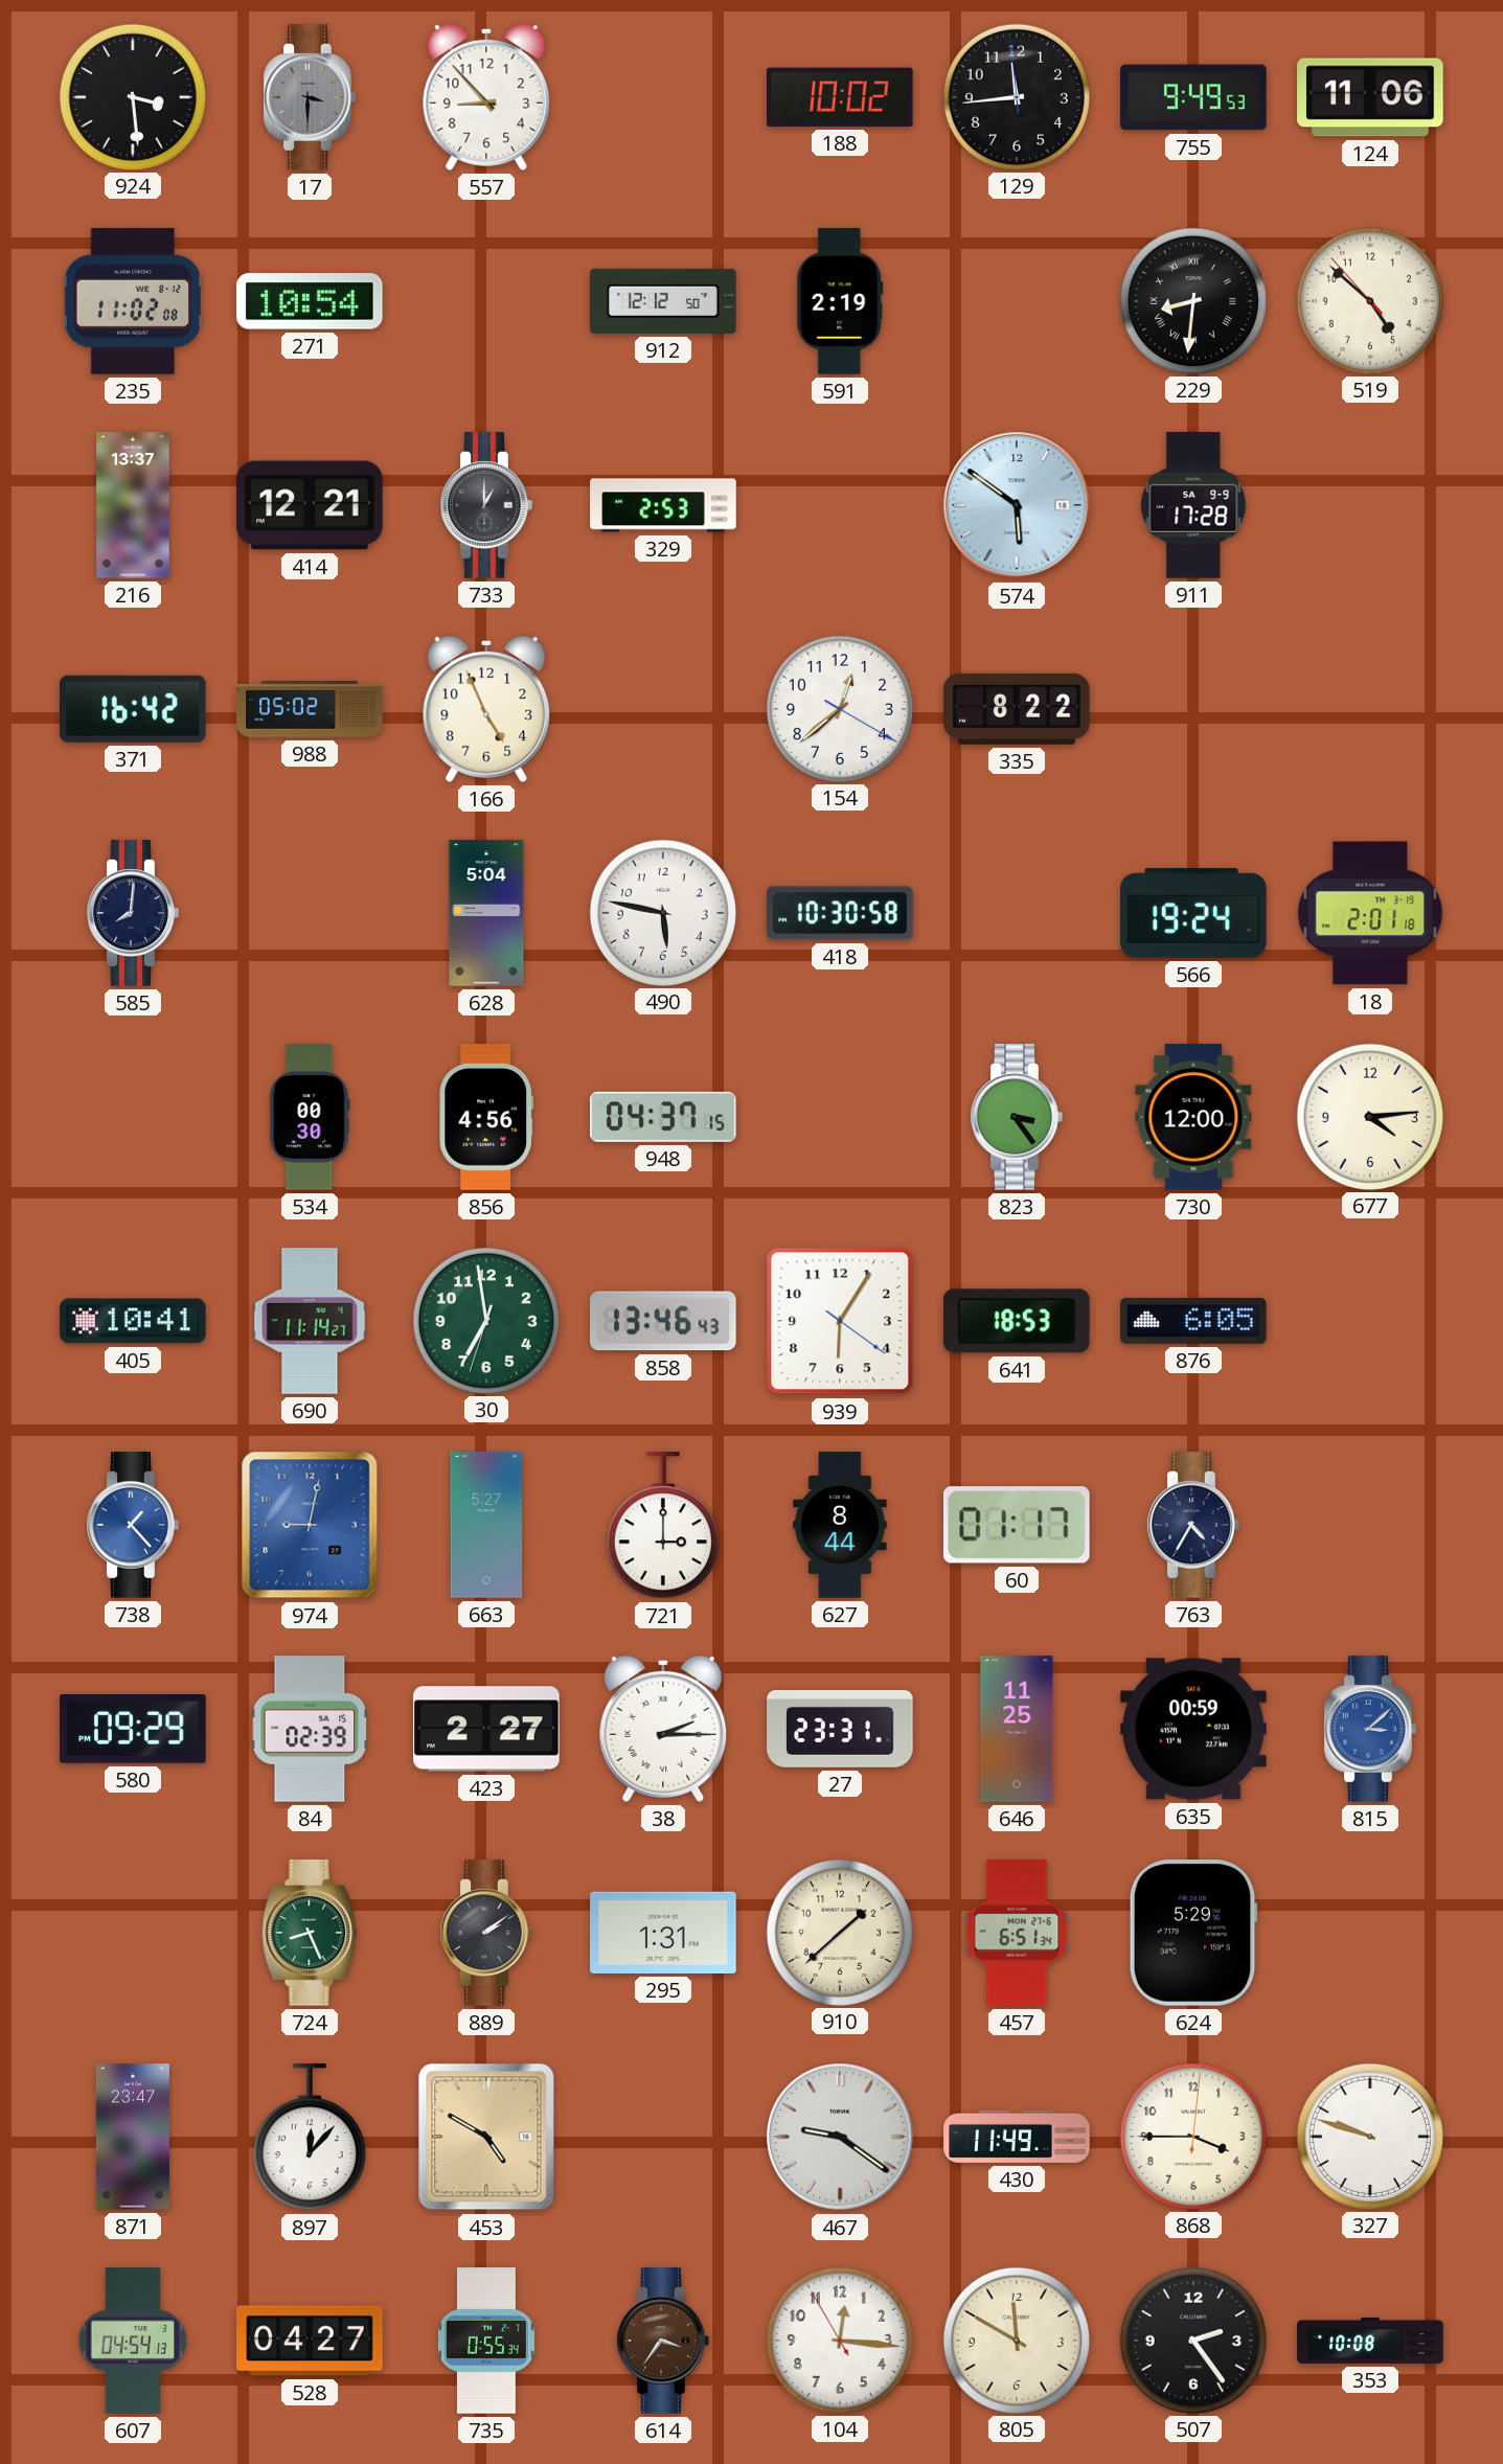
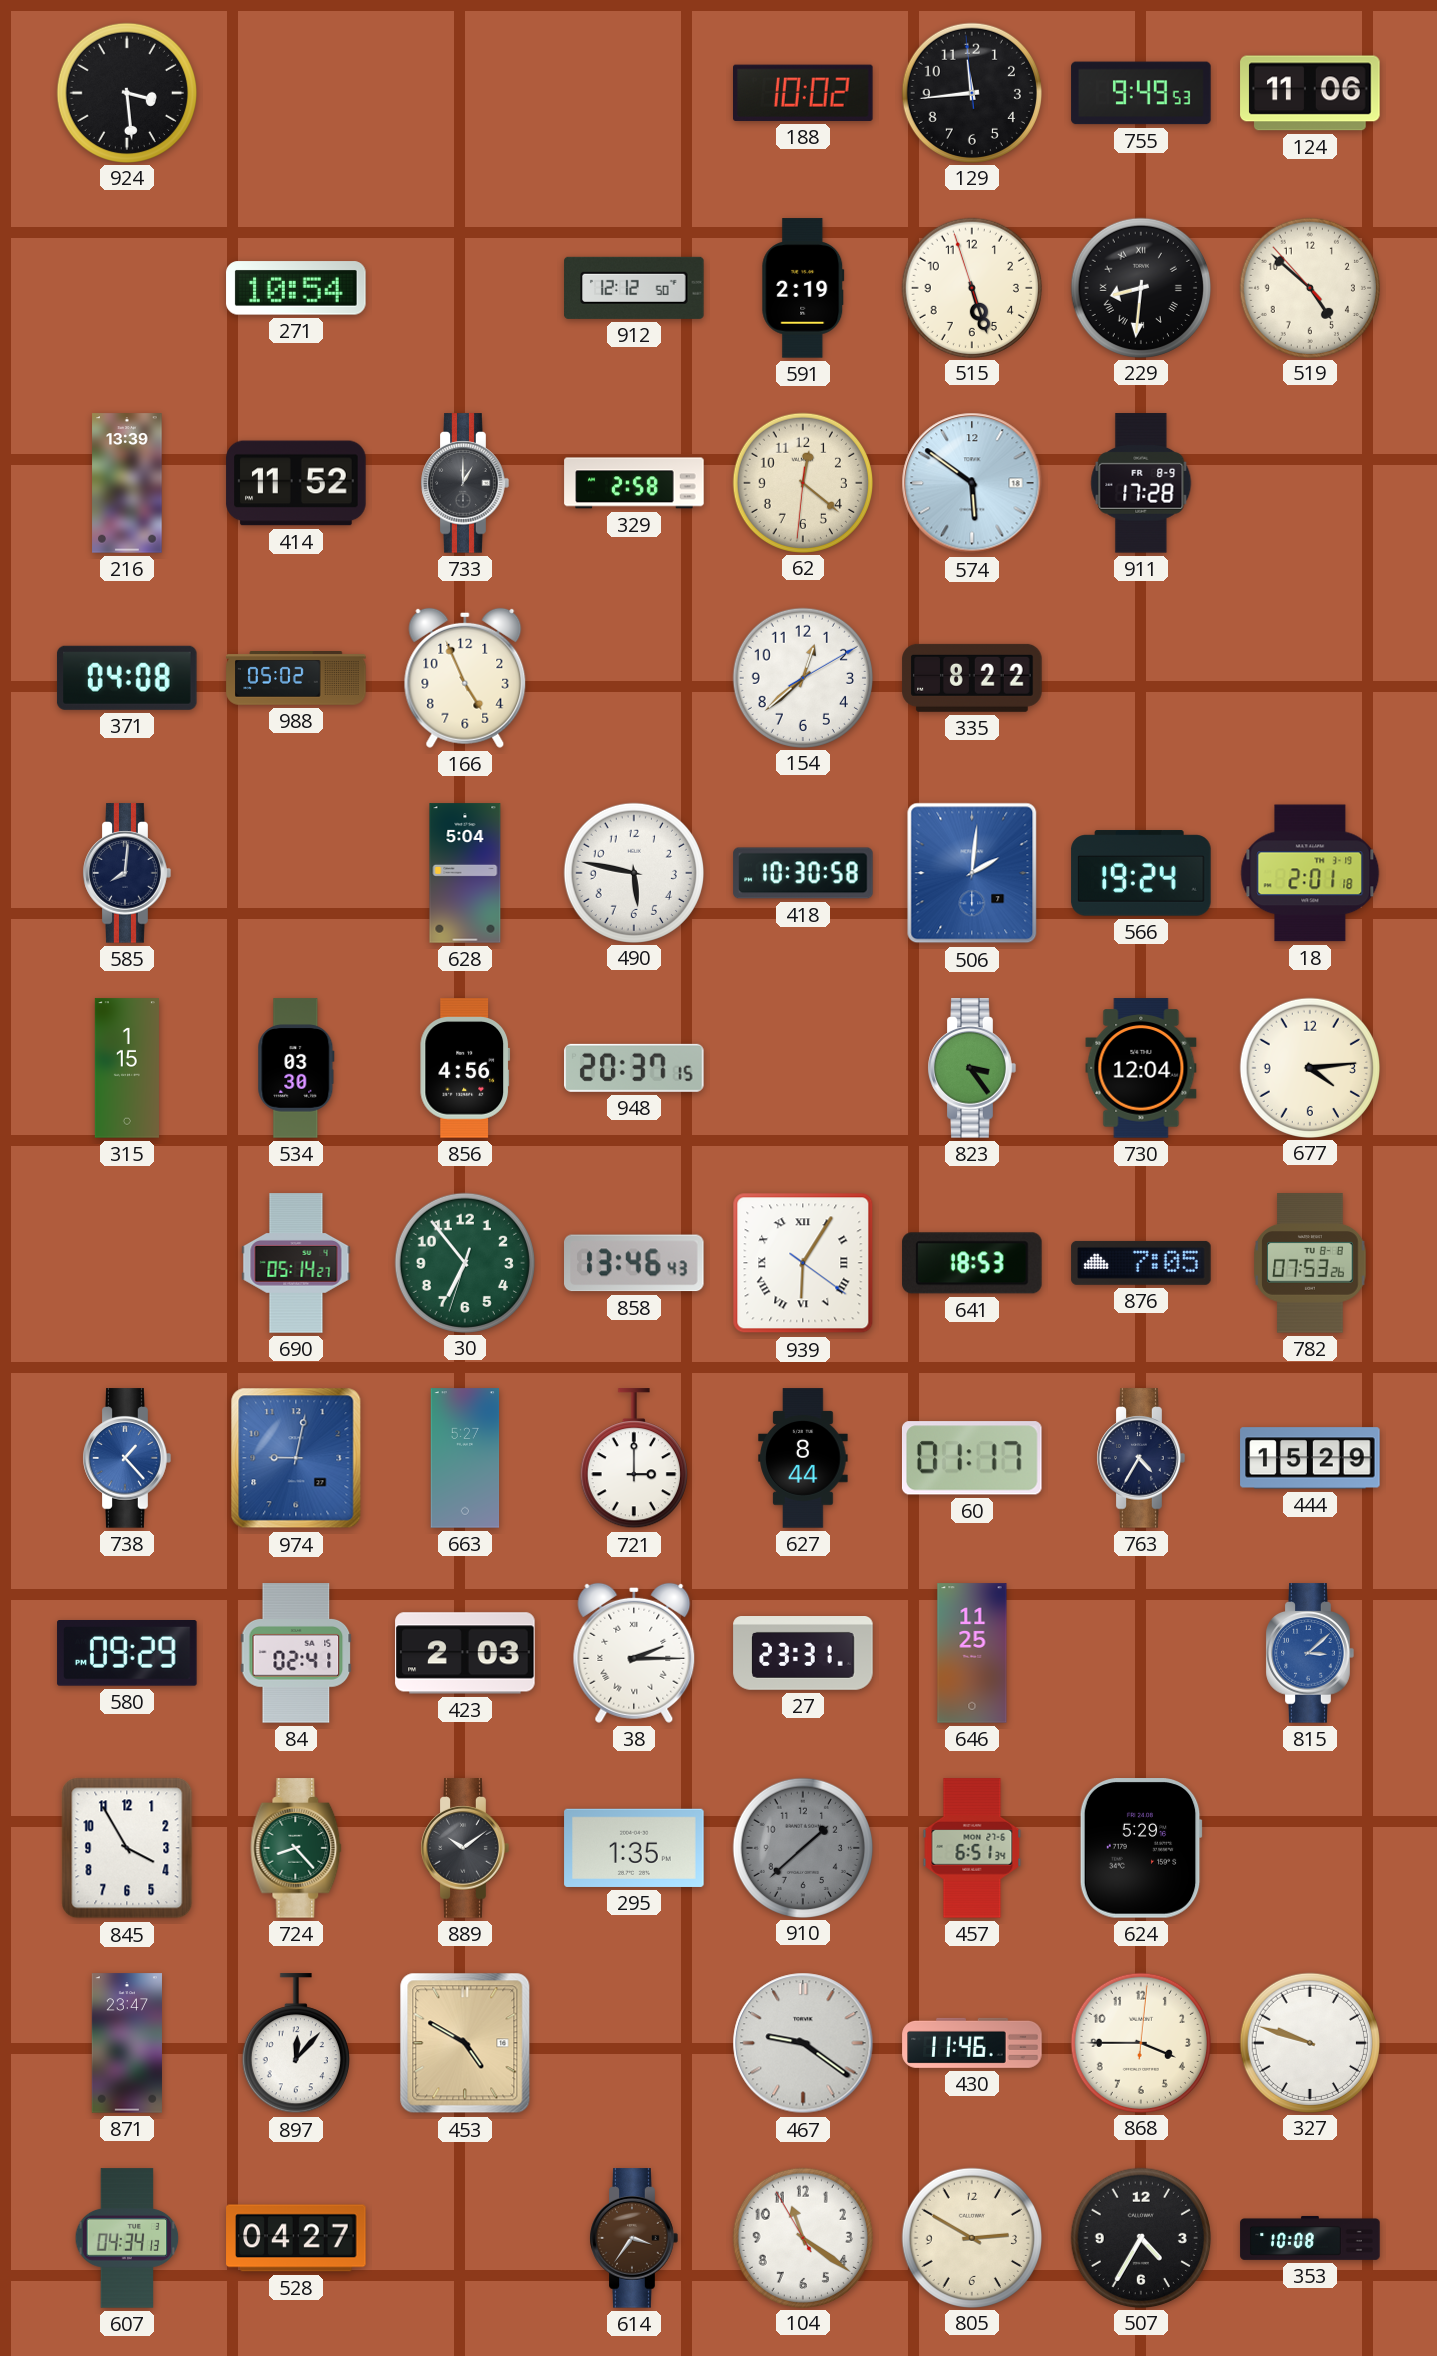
17: 3:30 -> none
557: 8:53 -> none
235: 11:02 -> none
515: none -> 5:26
216: 13:37 -> 13:39
414: 12:21 -> 11:52
329: 2:53 -> 2:58
62: none -> 12:21
911 date: SA 9-9 -> FR 8-9
371: 16:42 -> 04:08
154: 12:38:20 -> 12:38:10
506: none -> 2:01
315: none -> 1:15
534: 00:30 -> 03:30
948: 04:37 -> 20:37
730: 12:00 -> 12:04
405: 10:41 -> none
690: 11:14 -> 05:14
30: 6:58 -> 6:53
939 numerals: Arabic -> Roman
876: 6:05 -> 7:05
782: none -> 07:53
444: none -> 15:29
84: 02:39 -> 02:41
423: 2:27 -> 2:03
635: 00:59 -> none
845: none -> 3:55
724: 8:26 -> 8:23
889: 2:09 -> 10:09
295: 1:31 -> 1:35
910 dial: cream -> grey
430: 11:49 -> 11:46
607: 04:54 -> 04:34
735: 0:55 -> none
104: 12:15 -> 11:20
805: 11:50 -> 2:50
507: 2:24 -> 4:35
